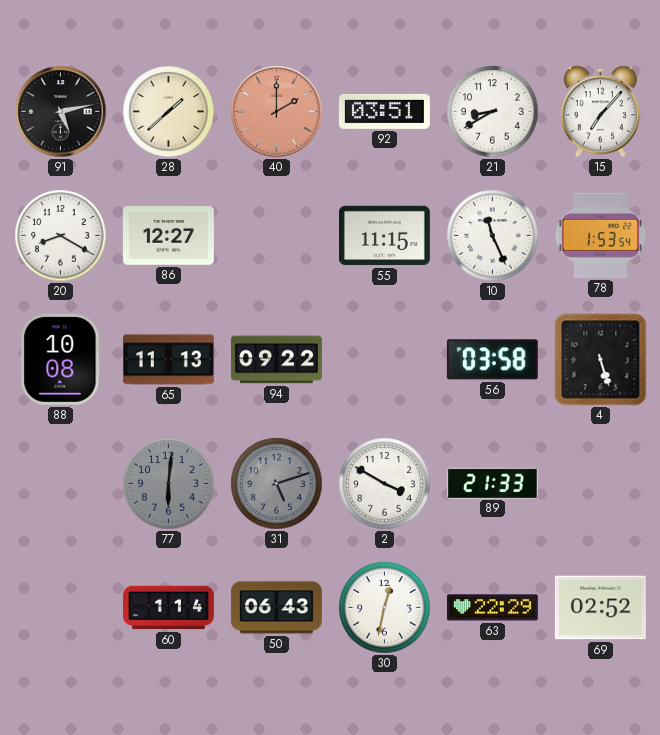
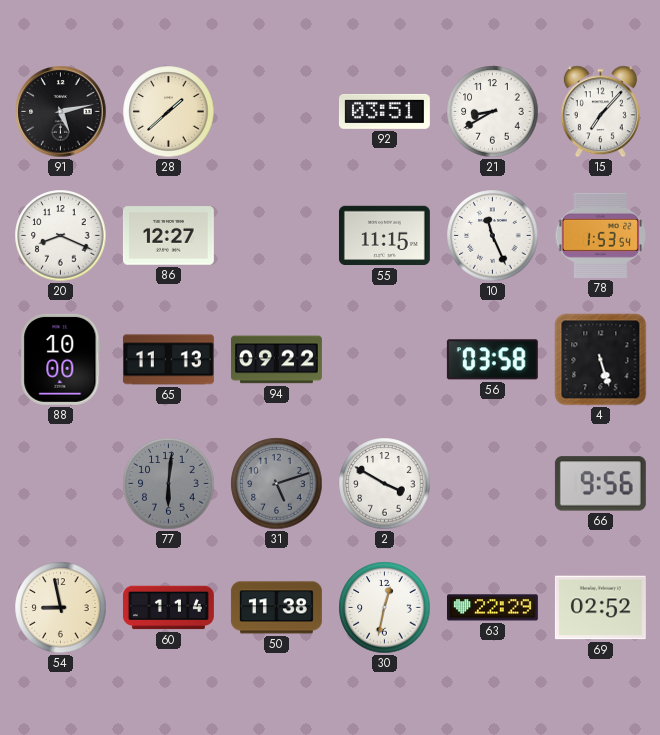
40: 2:00 -> none
20: 8:20 -> 8:19
88: 10:08 -> 10:00
89: 21:33 -> none
66: none -> 9:56
54: none -> 8:58
50: 06:43 -> 11:38
